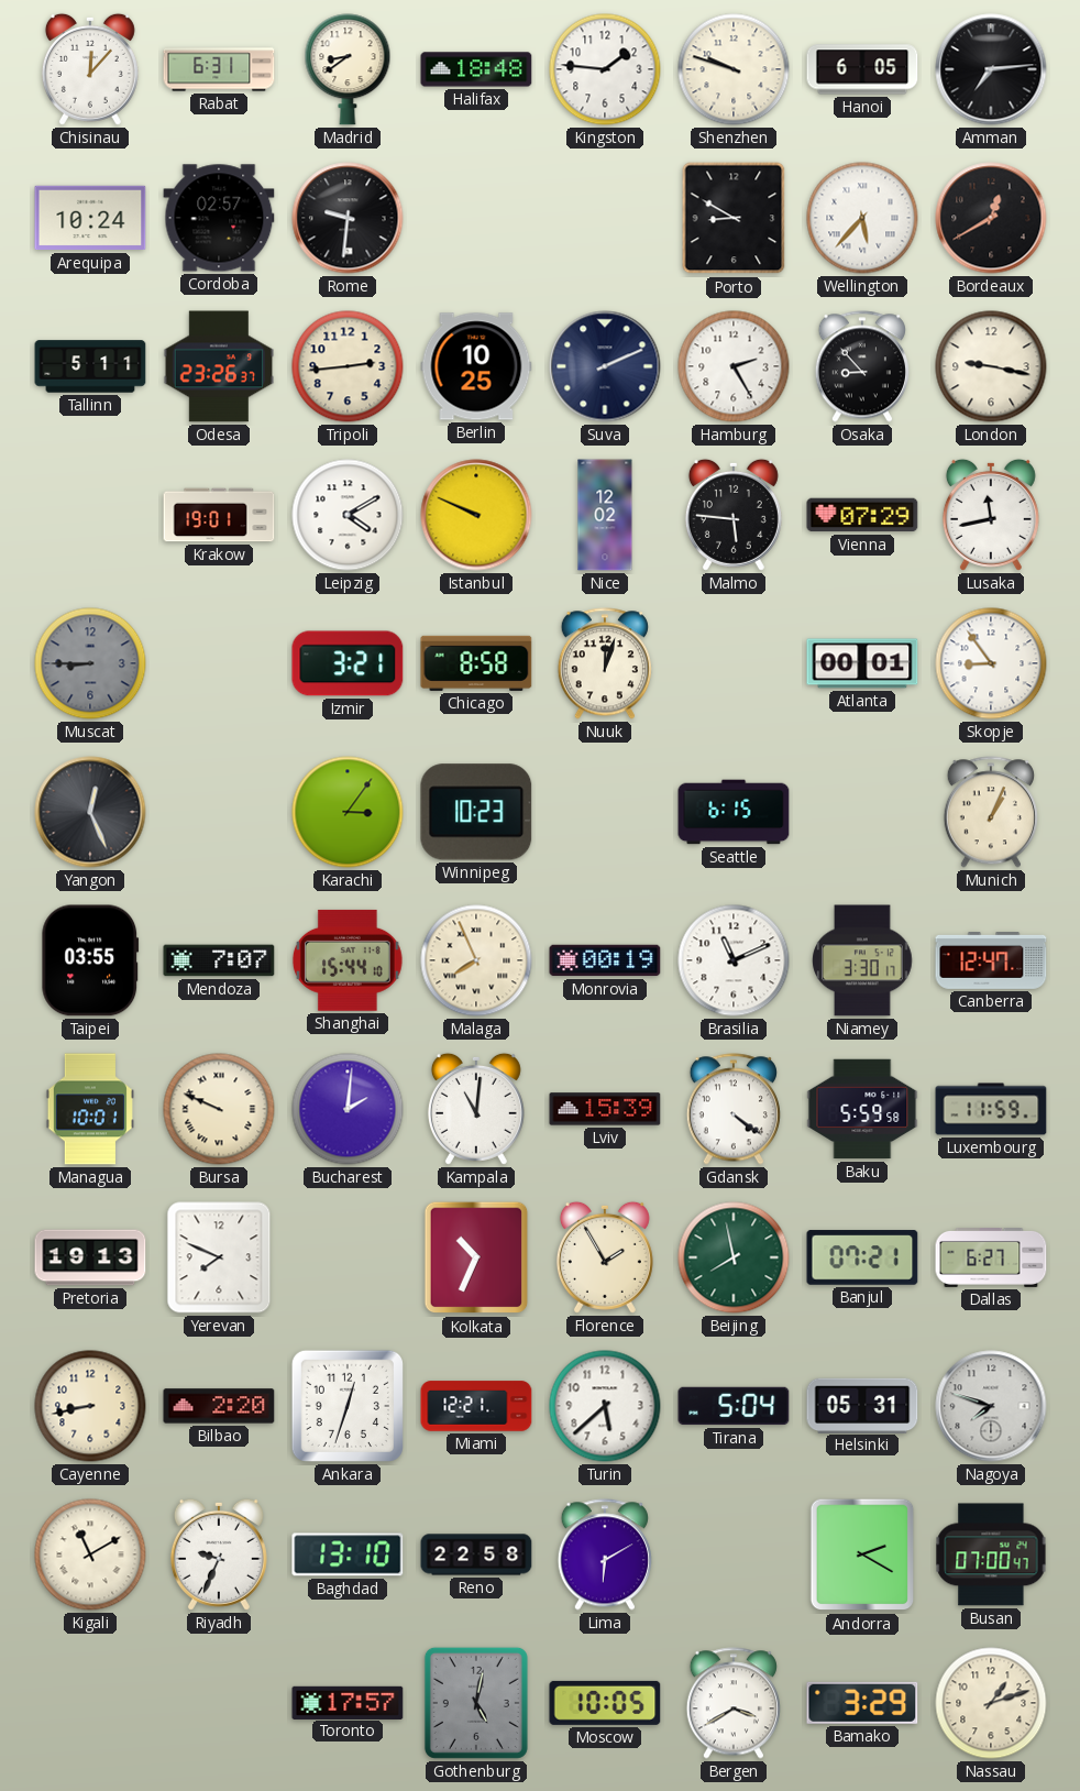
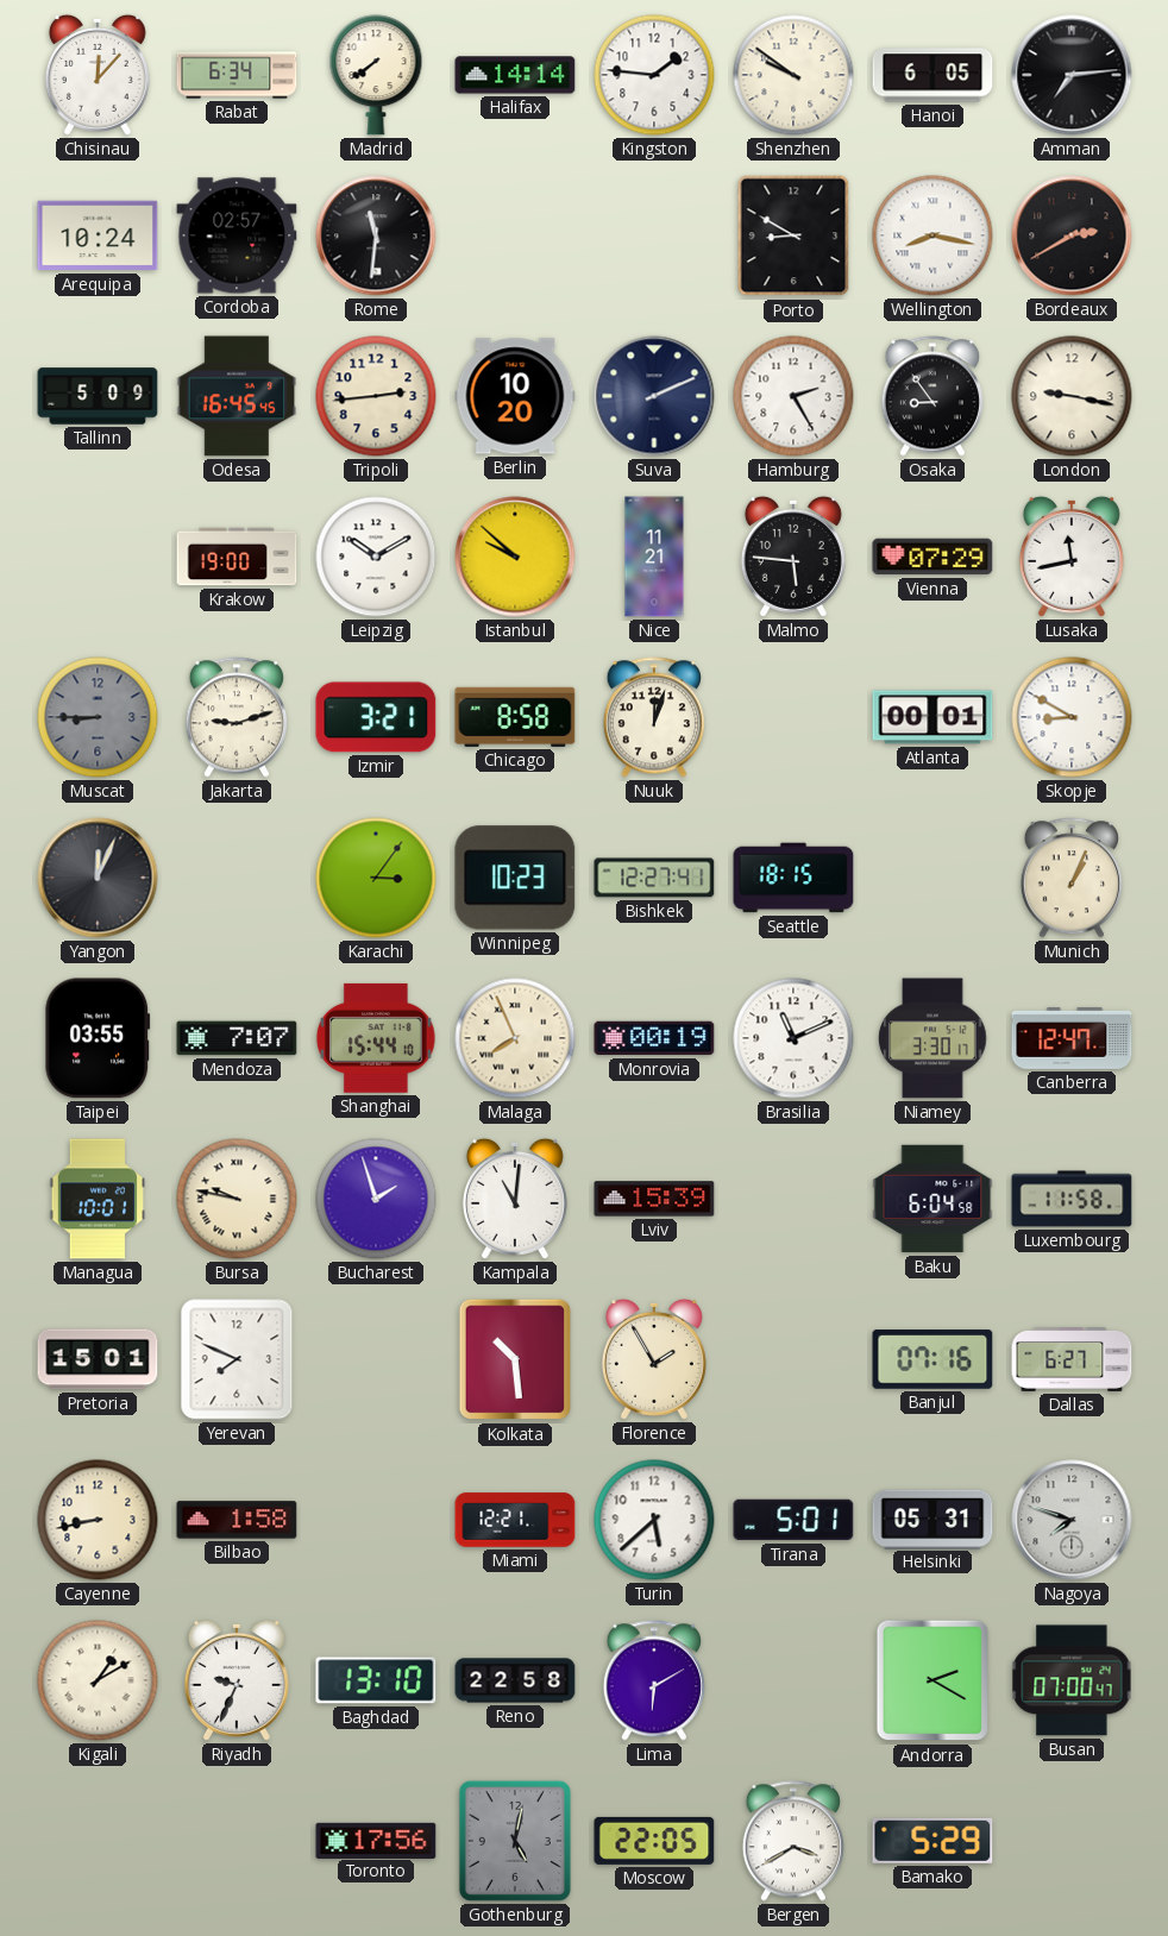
Rabat: 6:31 -> 6:34
Madrid: 8:39 -> 7:39
Halifax: 18:48 -> 14:14
Shenzhen: 9:48 -> 9:51
Rome: 9:31 -> 11:31
Wellington: 5:37 -> 8:17
Bordeaux: 12:40 -> 2:40
Tallinn: 5:11 -> 5:09
Odesa: 23:26 -> 16:45
Berlin: 10:25 -> 10:20
Osaka: 8:53 -> 8:54
Krakow: 19:01 -> 19:00
Leipzig: 4:10 -> 10:10
Istanbul: 9:49 -> 9:52
Nice: 12:02 -> 11:21
Jakarta: none -> 9:12
Skopje: 8:54 -> 8:50
Yangon: 12:26 -> 12:04
Bishkek: none -> 12:27
Seattle: 6:15 -> 18:15
Bursa: 9:49 -> 9:47
Bucharest: 2:01 -> 1:57
Gdansk: 4:21 -> none
Baku: 5:59 -> 6:04
Luxembourg: 11:59 -> 11:58
Pretoria: 19:13 -> 15:01
Kolkata: 10:34 -> 10:29
Beijing: 7:58 -> none
Banjul: 07:21 -> 07:16
Bilbao: 2:20 -> 1:58
Ankara: 12:33 -> none
Tirana: 5:04 -> 5:01
Kigali: 11:10 -> 1:10
Toronto: 17:57 -> 17:56
Moscow: 10:05 -> 22:05
Bamako: 3:29 -> 5:29
Nassau: 1:12 -> none
